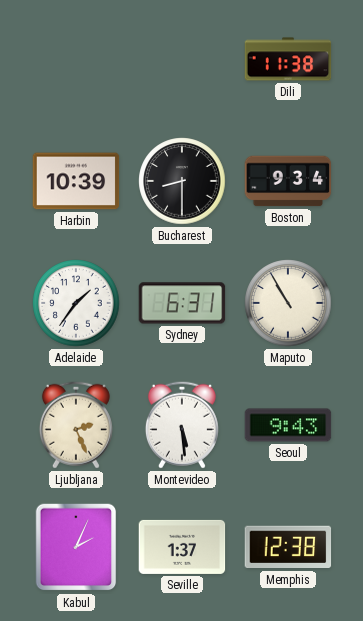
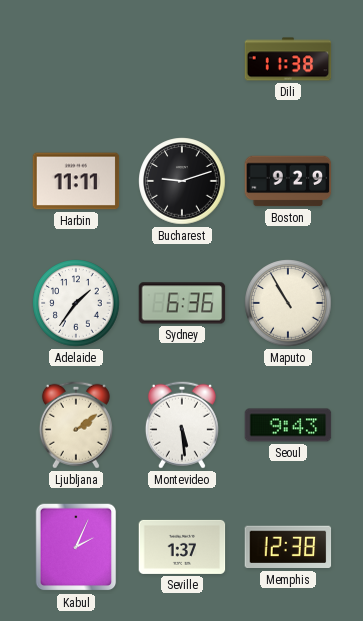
Harbin: 10:39 -> 11:11
Bucharest: 8:30 -> 9:12
Boston: 9:34 -> 9:29
Sydney: 6:31 -> 6:36
Ljubljana: 2:26 -> 2:09
